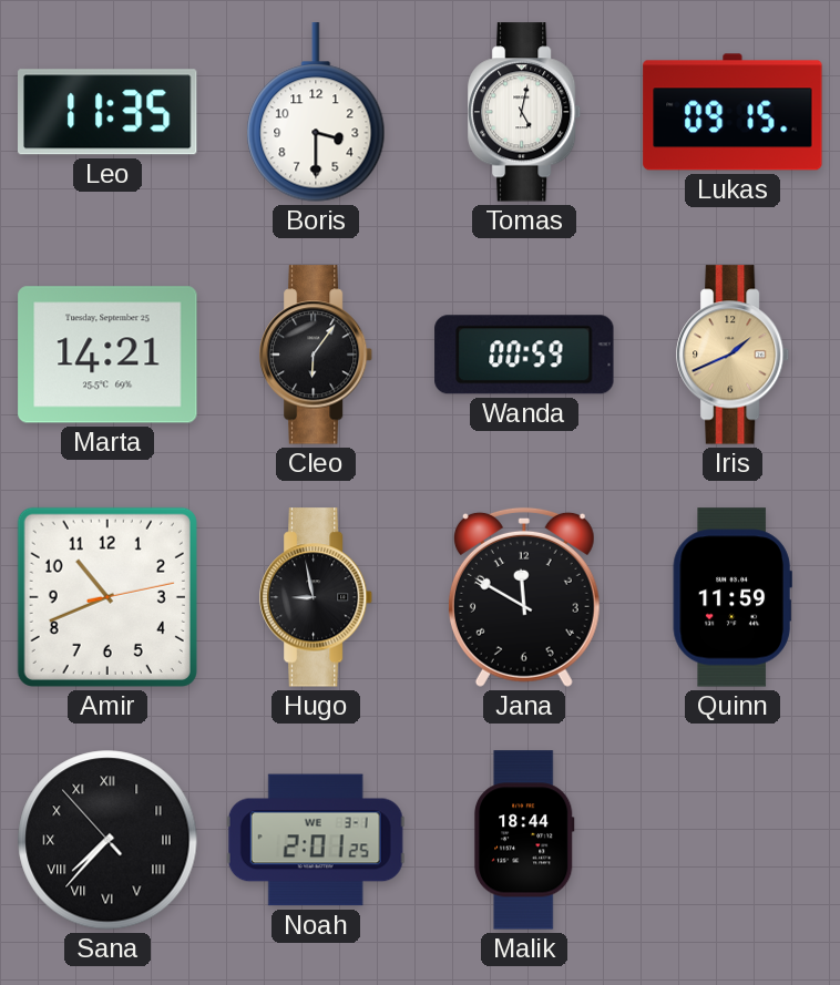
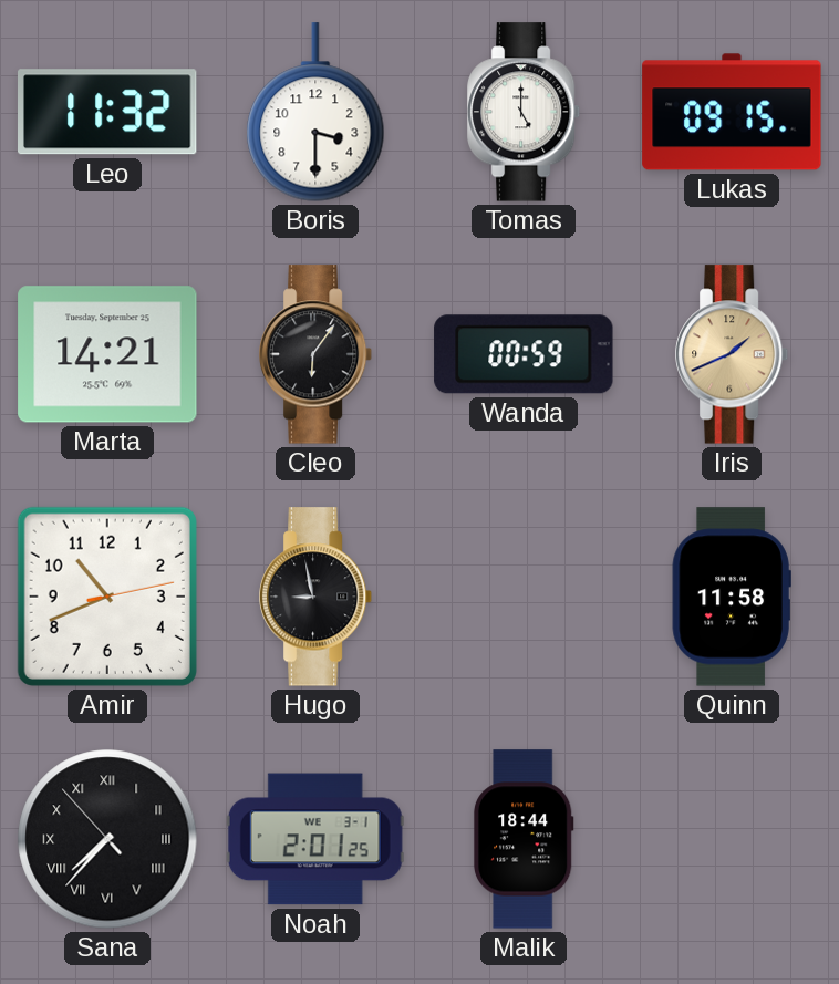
Leo: 11:35 -> 11:32
Tomas: 5:02 -> 5:00
Jana: 11:50 -> none
Quinn: 11:59 -> 11:58
